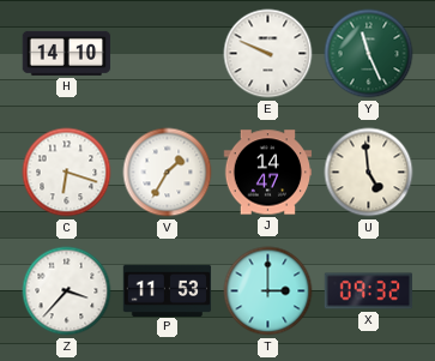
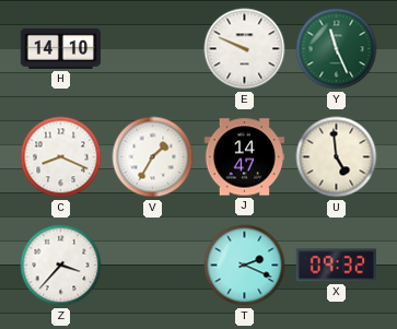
C: 6:18 -> 8:19
P: 11:53 -> none
T: 3:00 -> 2:19
